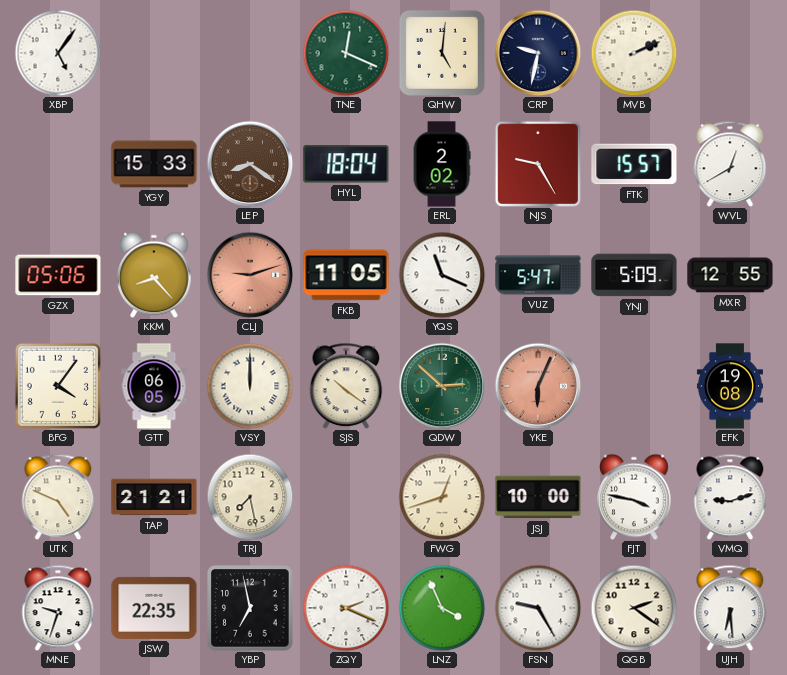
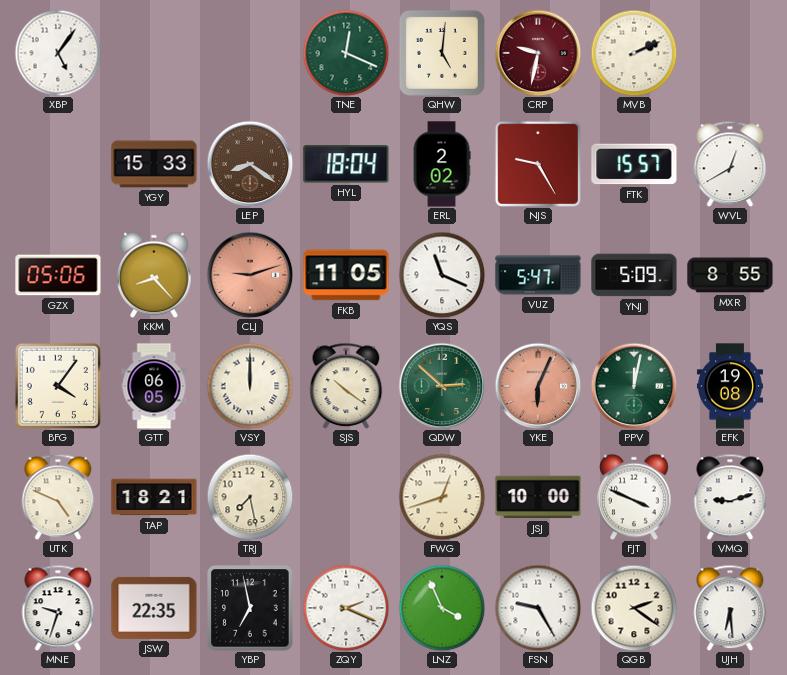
CRP dial: navy -> burgundy
MXR: 12:55 -> 8:55
PPV: none -> 12:02
TAP: 21:21 -> 18:21
FJT: 3:47 -> 3:49
